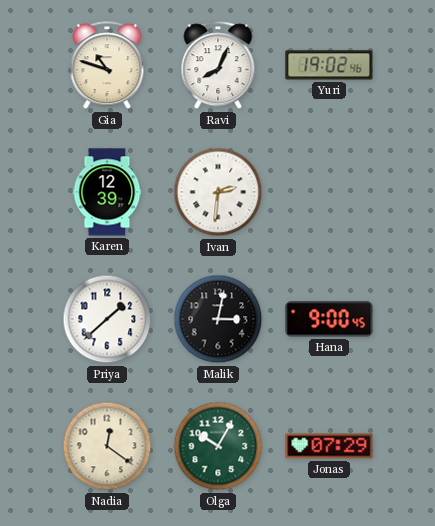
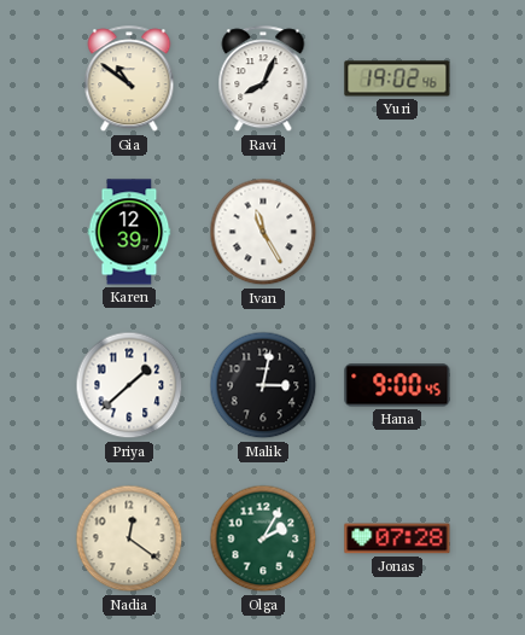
Gia: 10:48 -> 10:51
Ivan: 2:31 -> 11:25
Olga: 10:05 -> 2:05
Jonas: 07:29 -> 07:28
